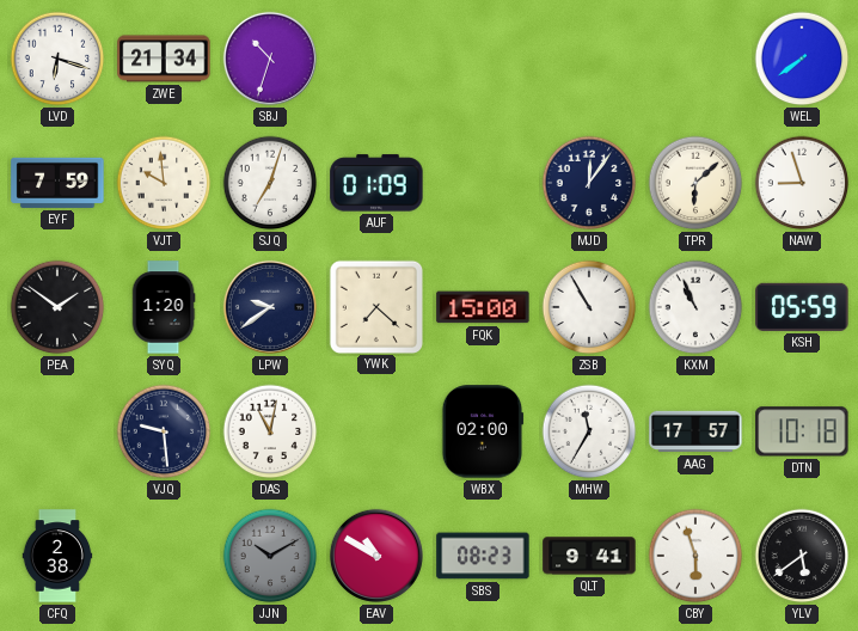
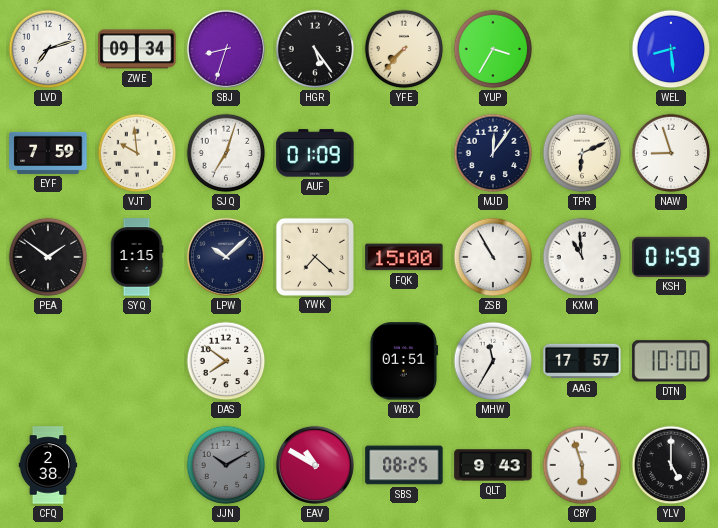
LVD: 6:18 -> 7:12
ZWE: 21:34 -> 09:34
SBJ: 10:33 -> 8:33
HGR: none -> 5:24
YFE: none -> 7:37
YUP: none -> 3:35
WEL: 7:39 -> 8:29
TPR: 6:08 -> 6:11
SYQ: 1:20 -> 1:15
LPW: 9:39 -> 10:08
KXM: 10:56 -> 10:59
KSH: 05:59 -> 01:59
VJQ: 9:29 -> none
DAS: 11:02 -> 7:51
WBX: 02:00 -> 01:51
DTN: 10:18 -> 10:00
SBS: 08:23 -> 08:25
QLT: 9:41 -> 9:43
YLV: 5:39 -> 5:00
